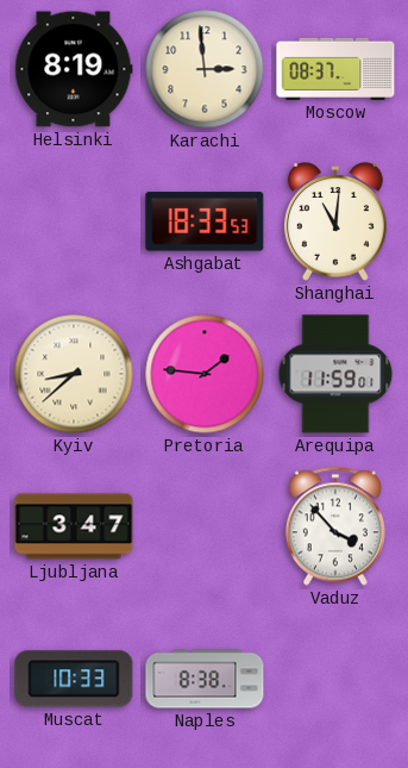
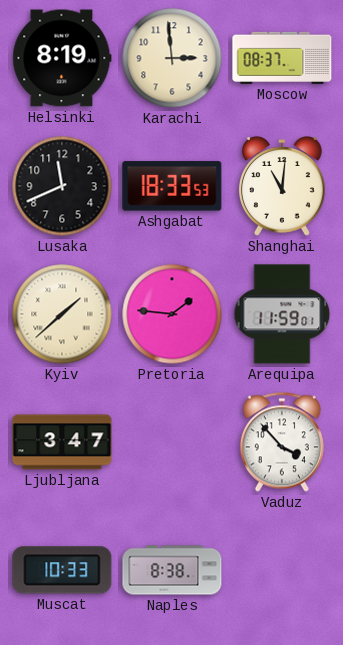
Lusaka: none -> 11:41
Kyiv: 8:38 -> 1:38
